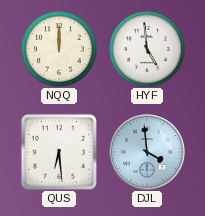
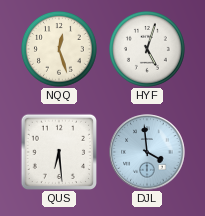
NQQ: 12:00 -> 12:27
HYF: 4:59 -> 5:03
